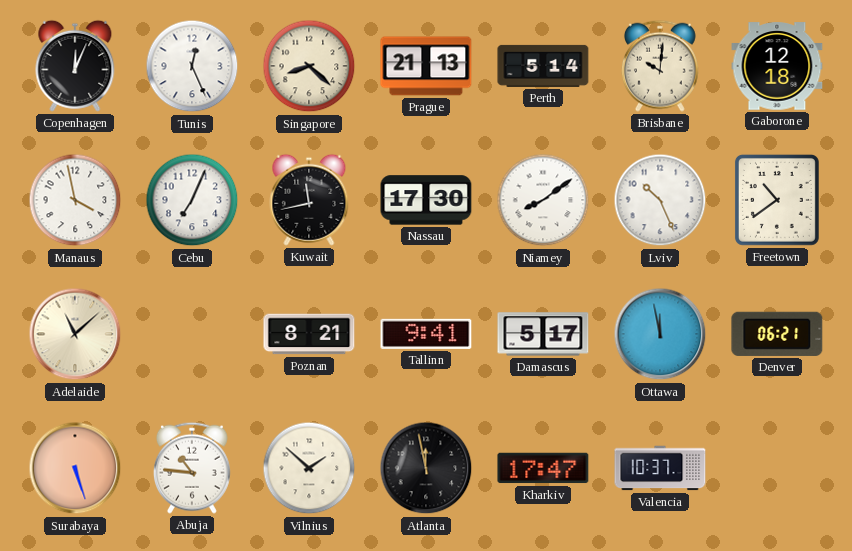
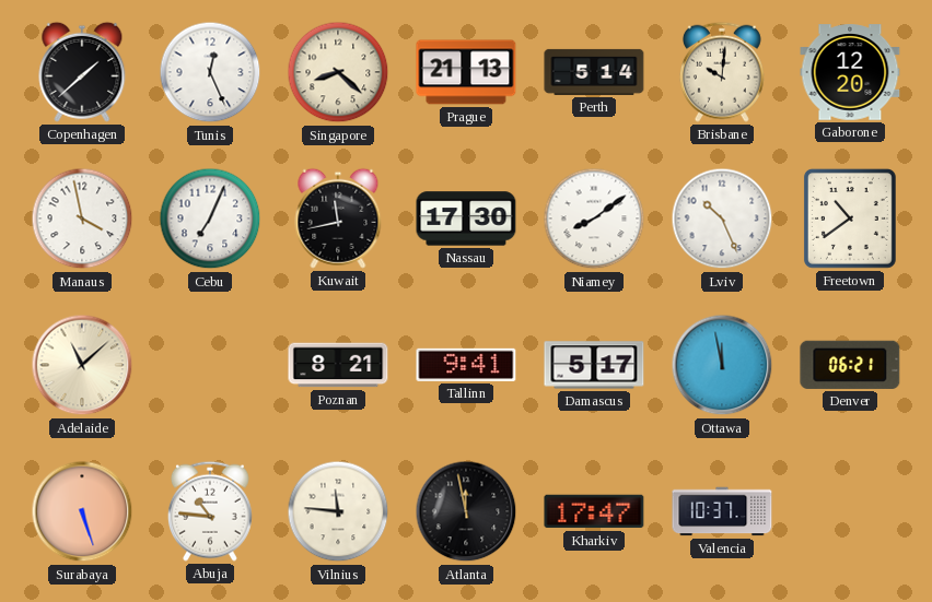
Copenhagen: 12:04 -> 1:38
Gaborone: 12:18 -> 12:20
Vilnius: 1:52 -> 11:46
